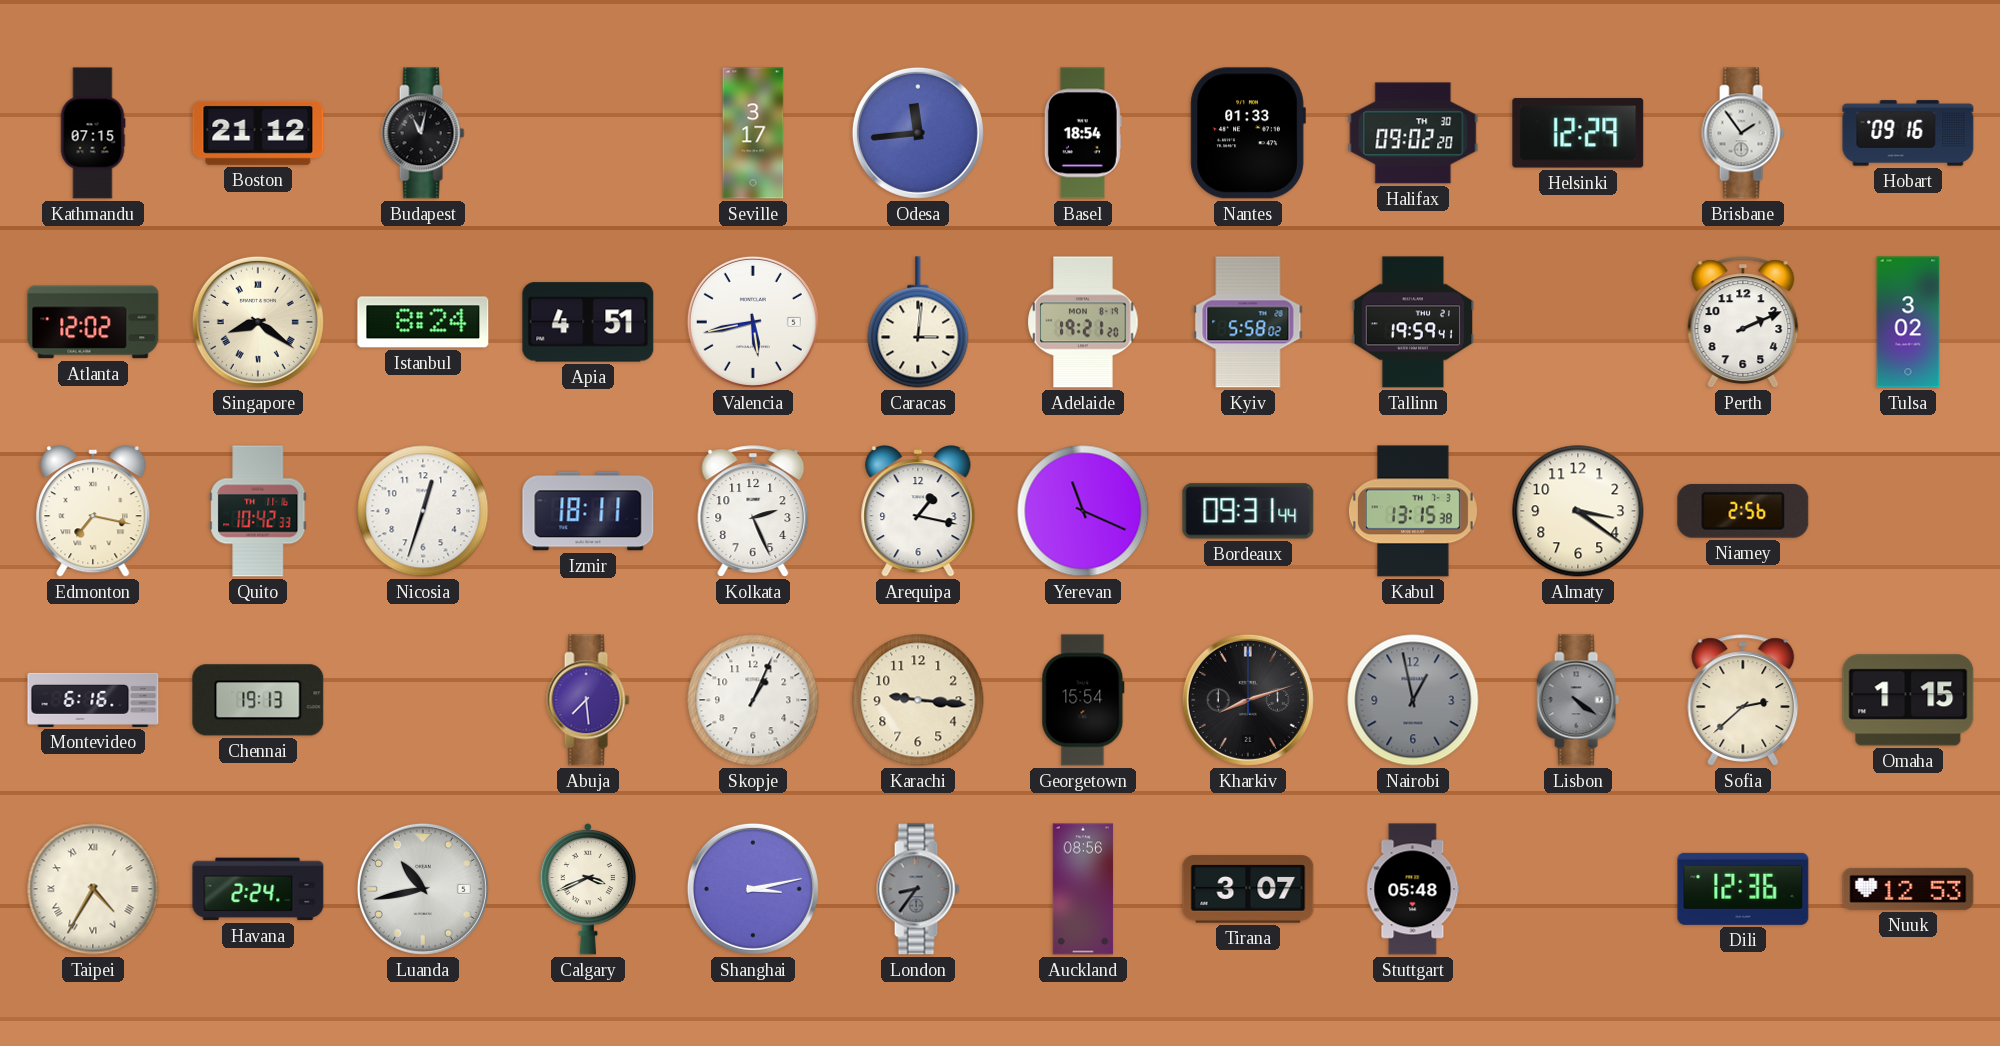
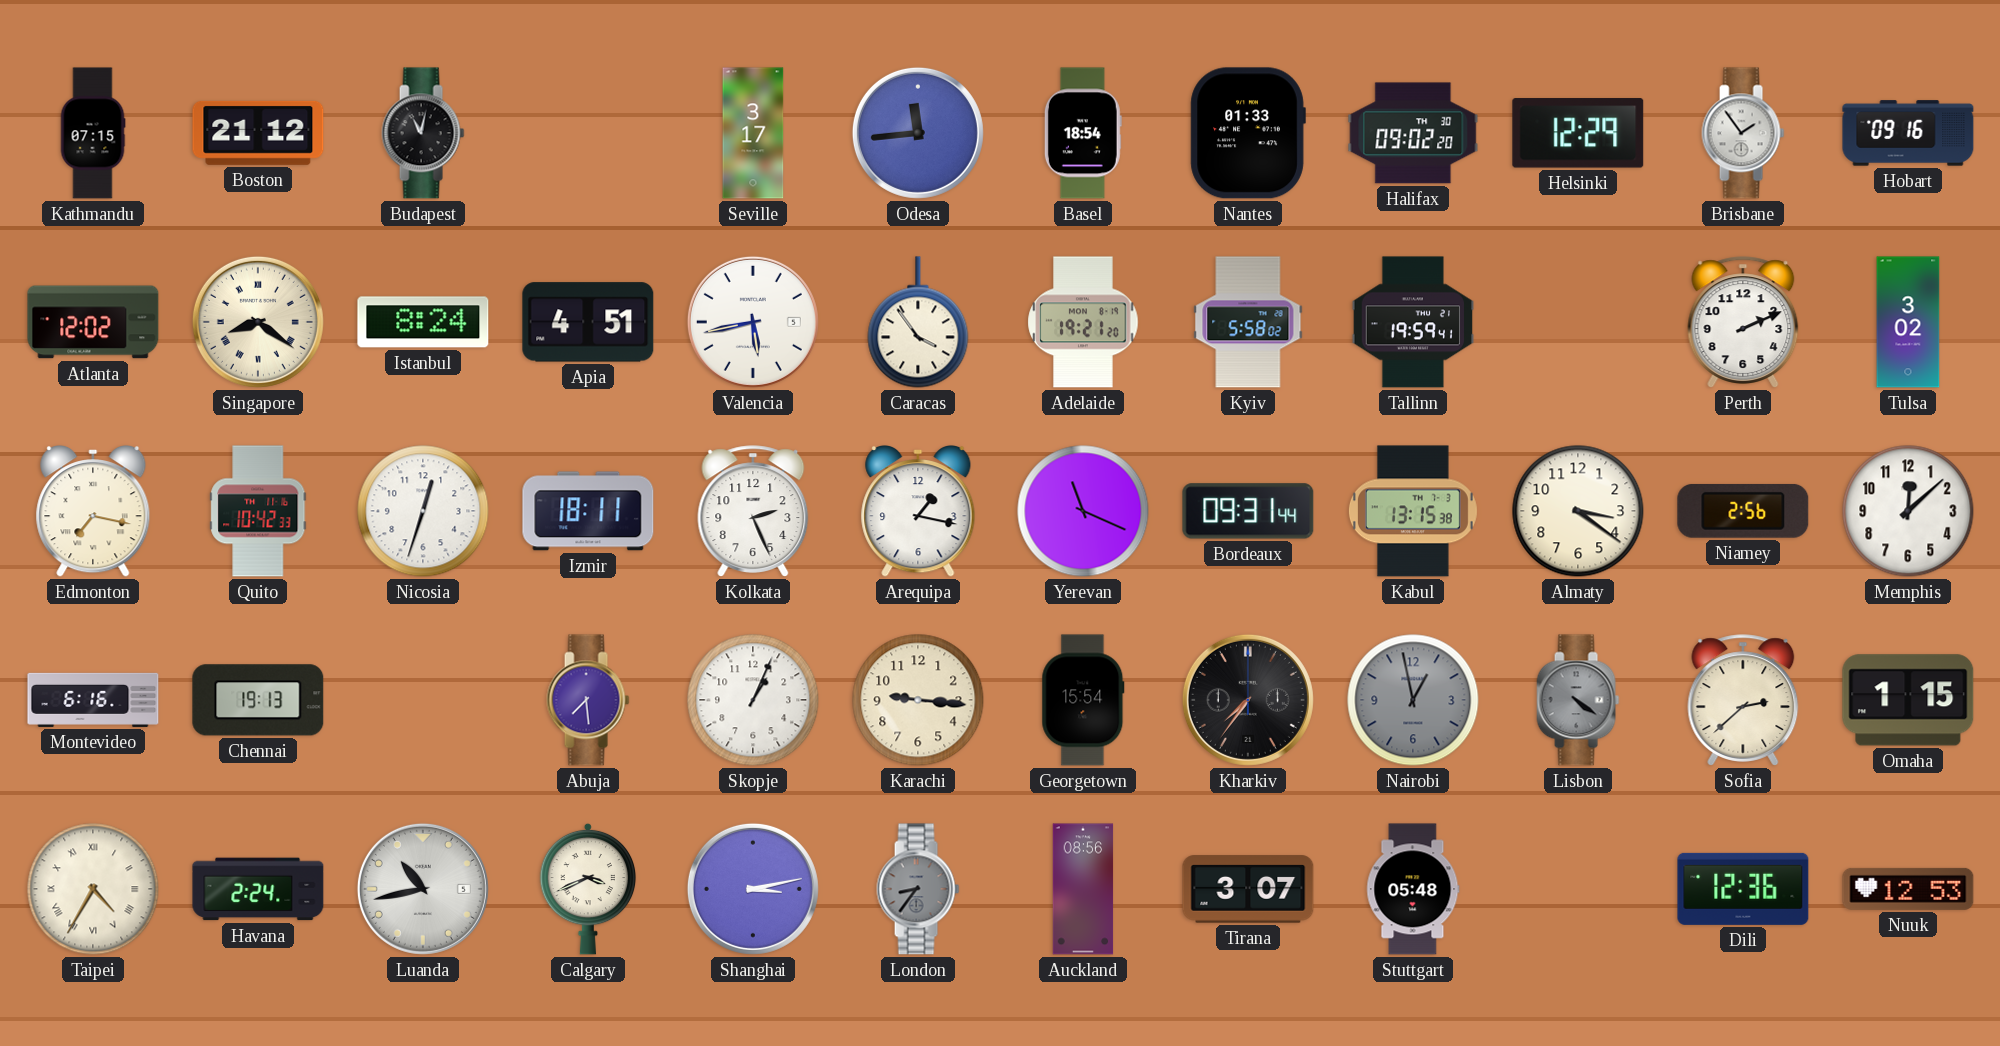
Caracas: 3:01 -> 3:54
Memphis: none -> 12:08
Kharkiv: 8:12 -> 7:36
